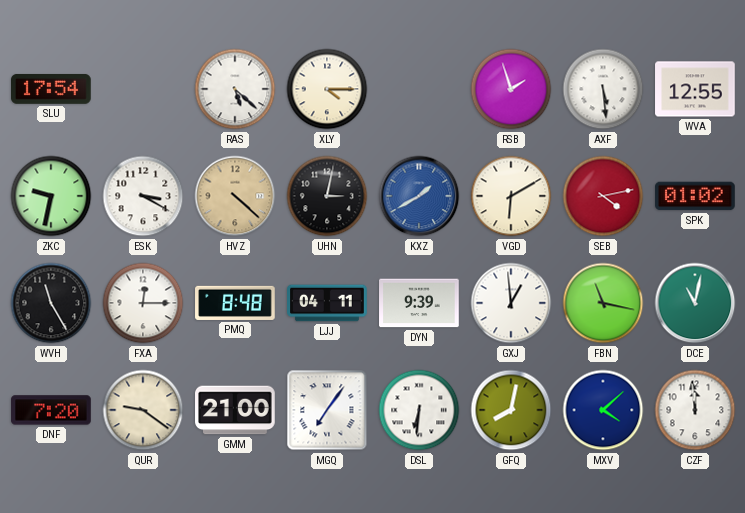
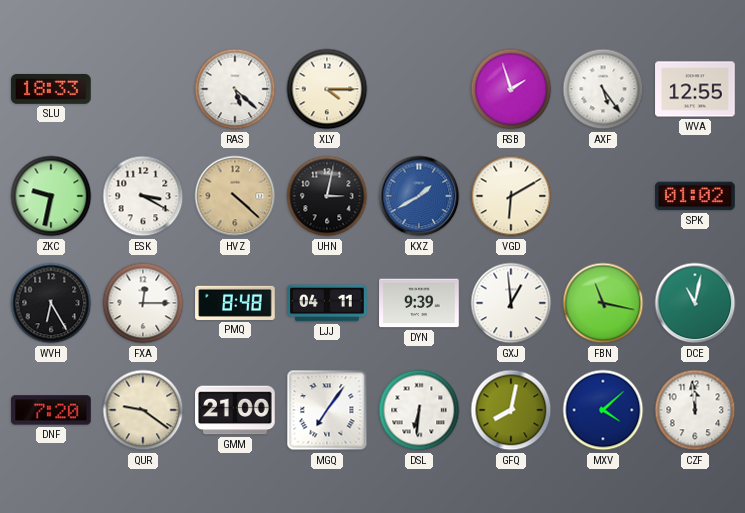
SLU: 17:54 -> 18:33
AXF: 5:29 -> 5:24
SEB: 4:13 -> none
WVH: 11:25 -> 6:25
